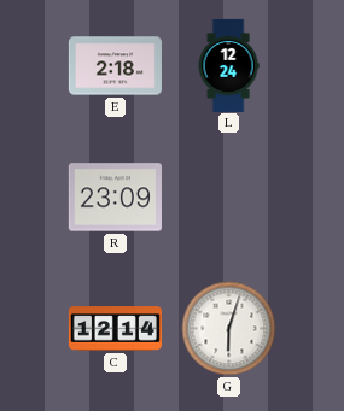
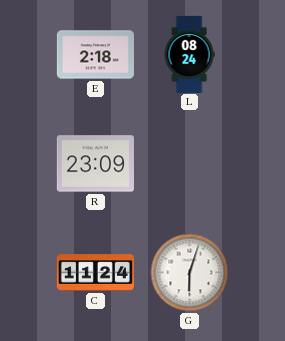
L: 12:24 -> 08:24
C: 12:14 -> 11:24
